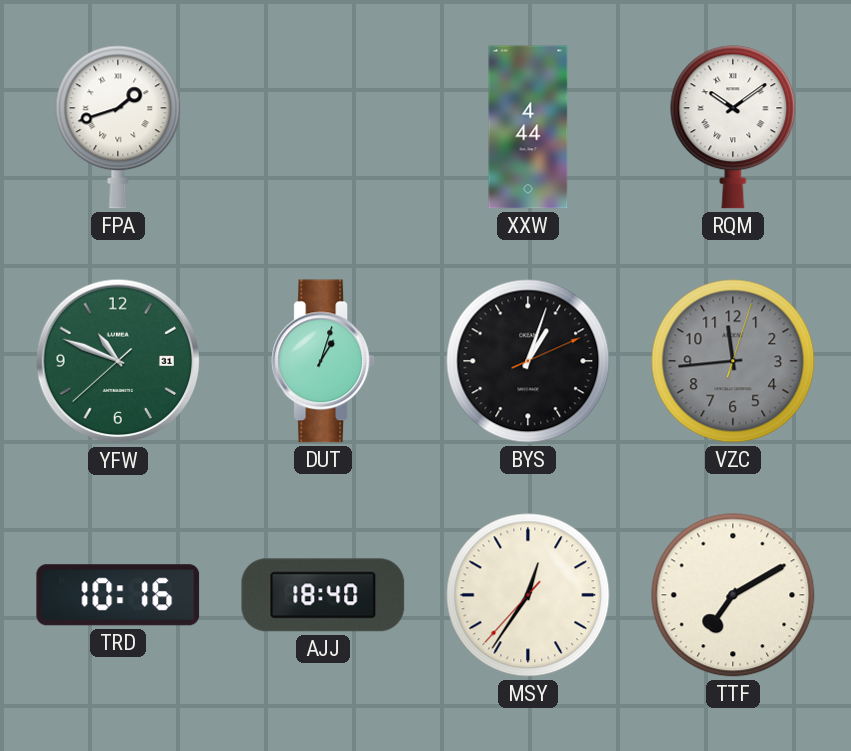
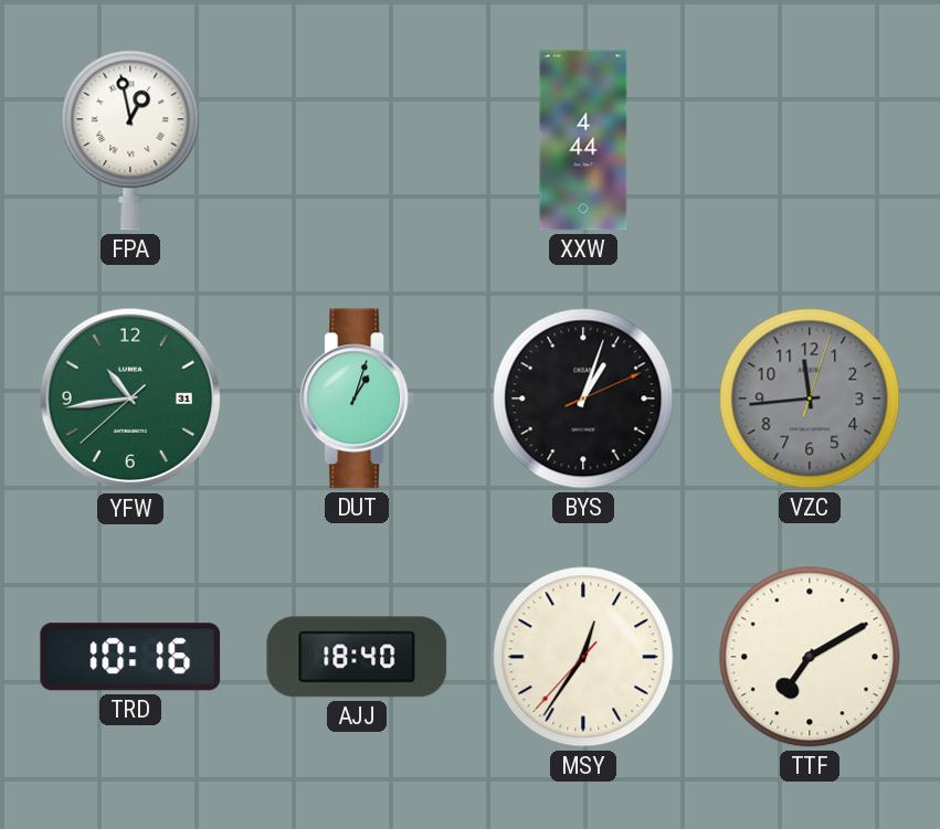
FPA: 1:42 -> 12:58
RQM: 10:09 -> none
YFW: 10:48 -> 10:43
